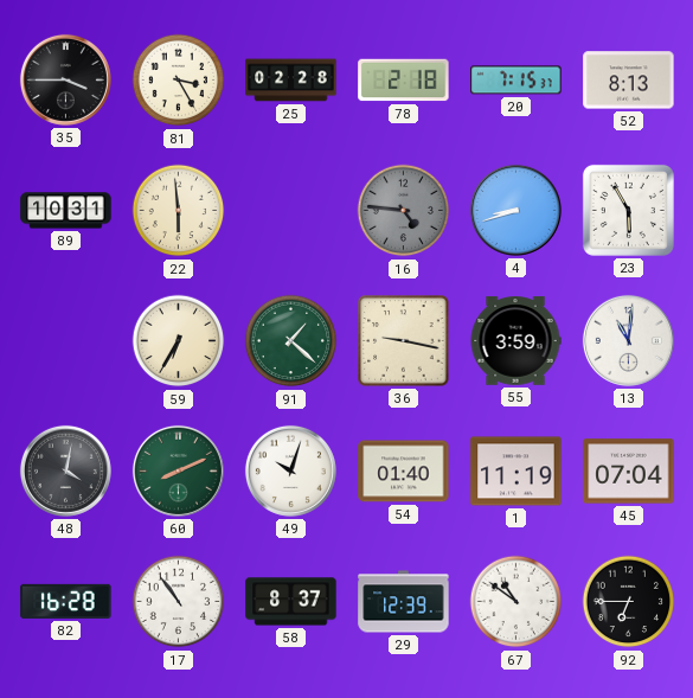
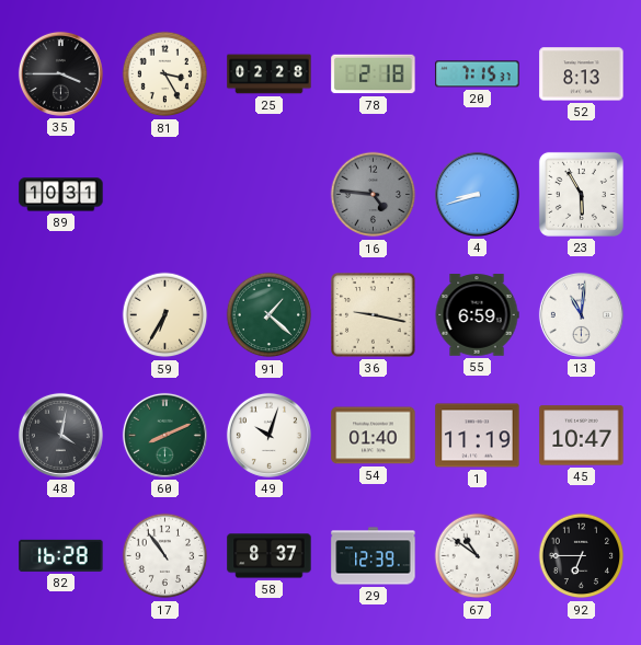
22: 5:59 -> none
55: 3:59 -> 6:59
45: 07:04 -> 10:47
